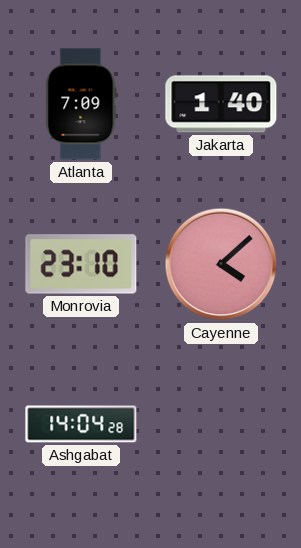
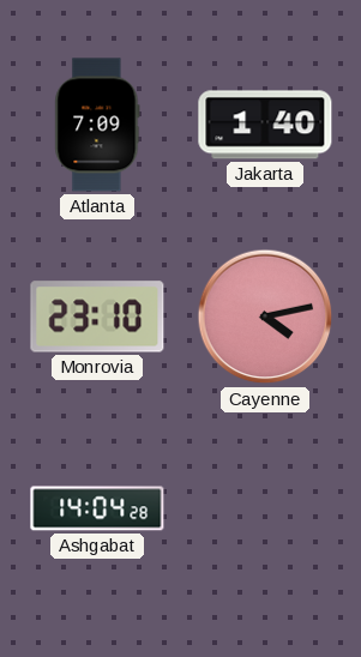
Cayenne: 4:08 -> 4:13
